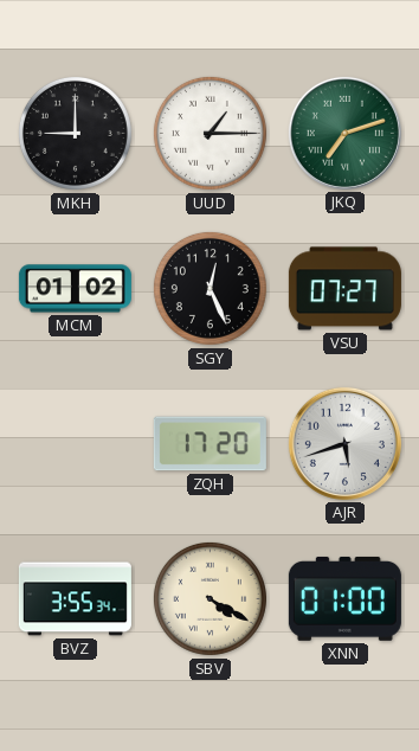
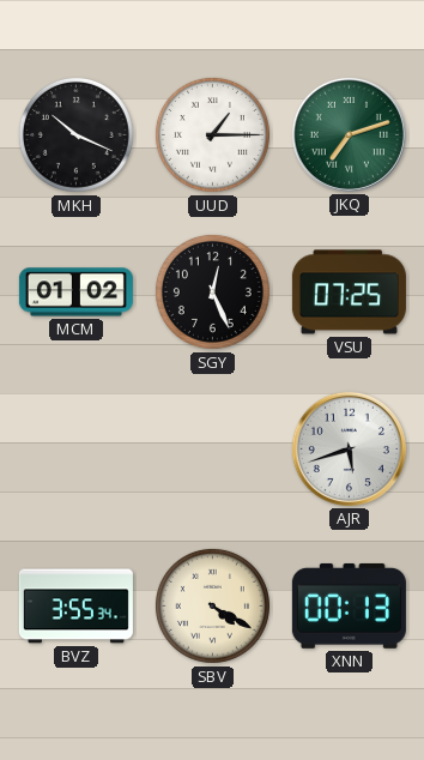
MKH: 9:00 -> 10:19
VSU: 07:27 -> 07:25
ZQH: 17:20 -> none
XNN: 01:00 -> 00:13
